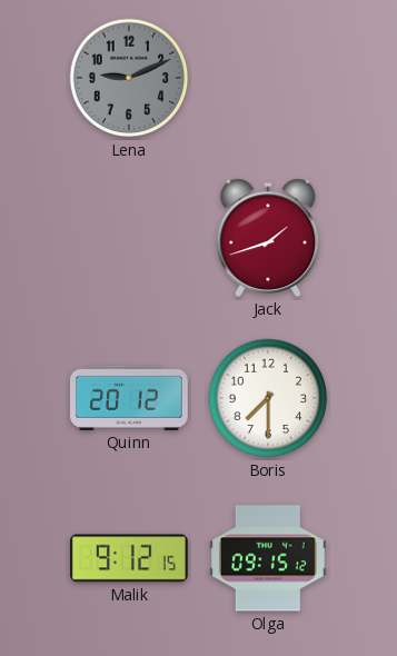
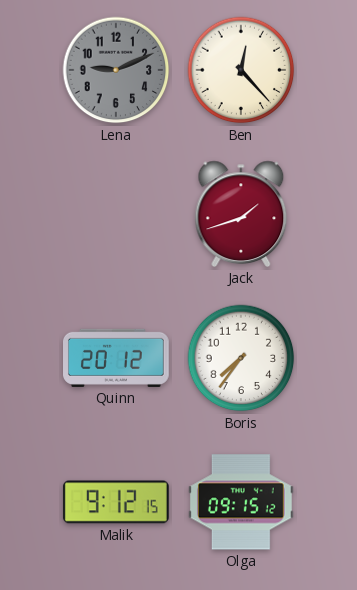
Ben: none -> 12:23
Boris: 7:30 -> 7:36
